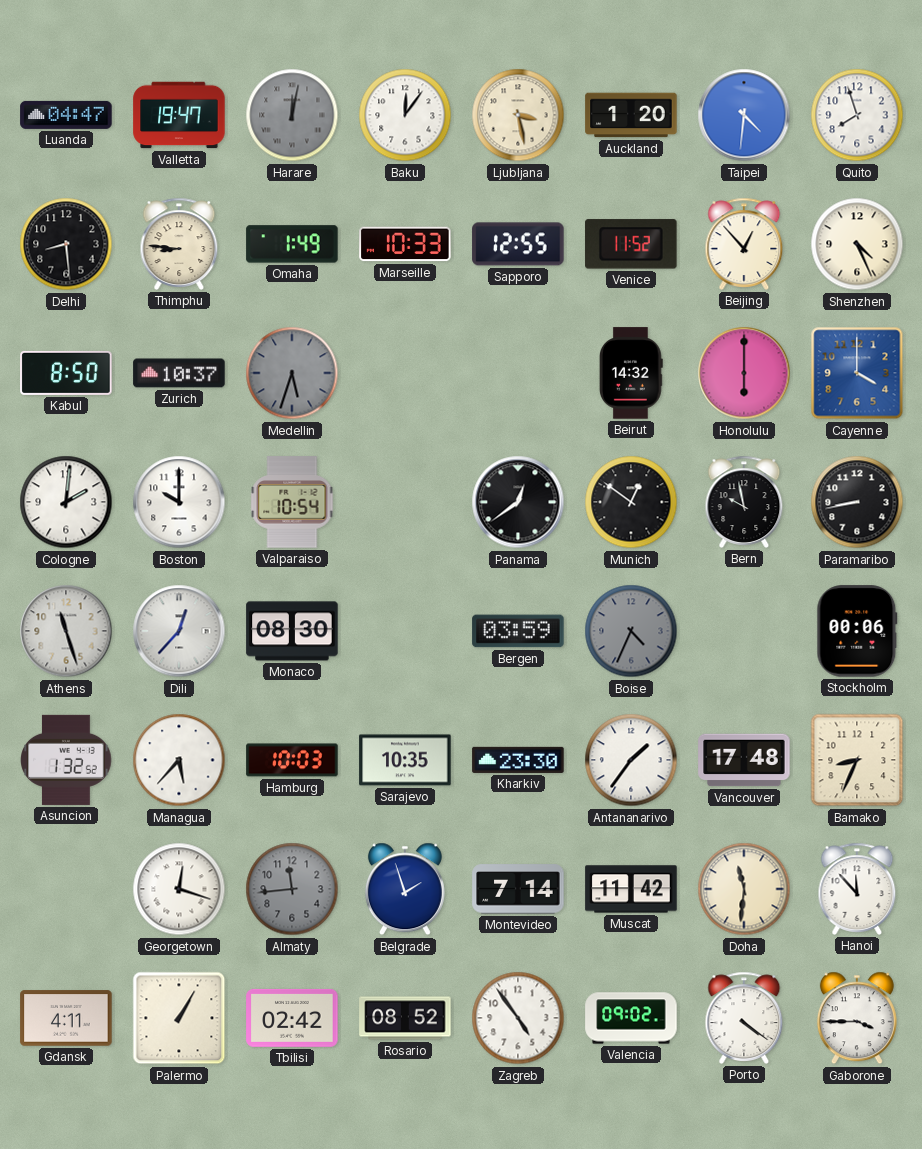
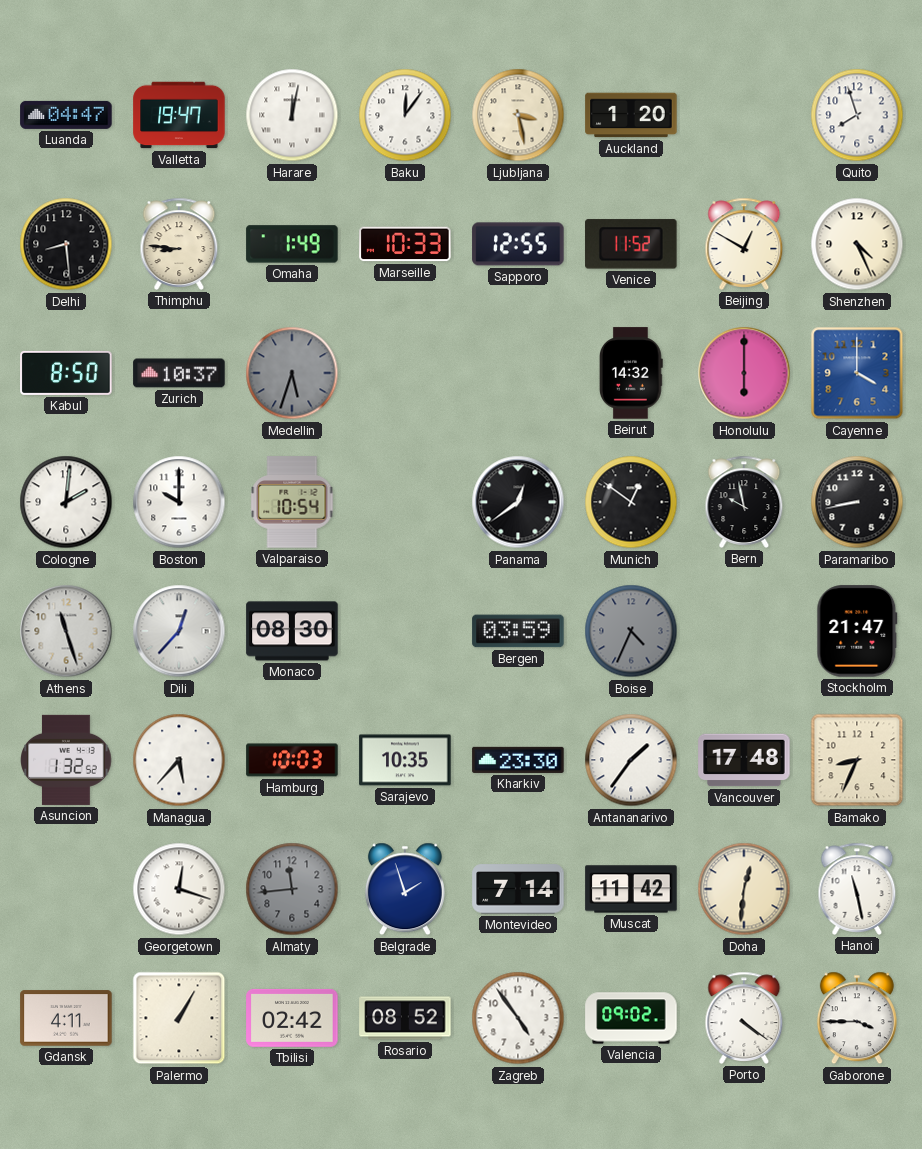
Harare dial: grey -> white
Taipei: 4:31 -> none
Beijing: 12:53 -> 12:50
Stockholm: 00:06 -> 21:47
Doha: 11:31 -> 12:31
Hanoi: 11:53 -> 11:28
